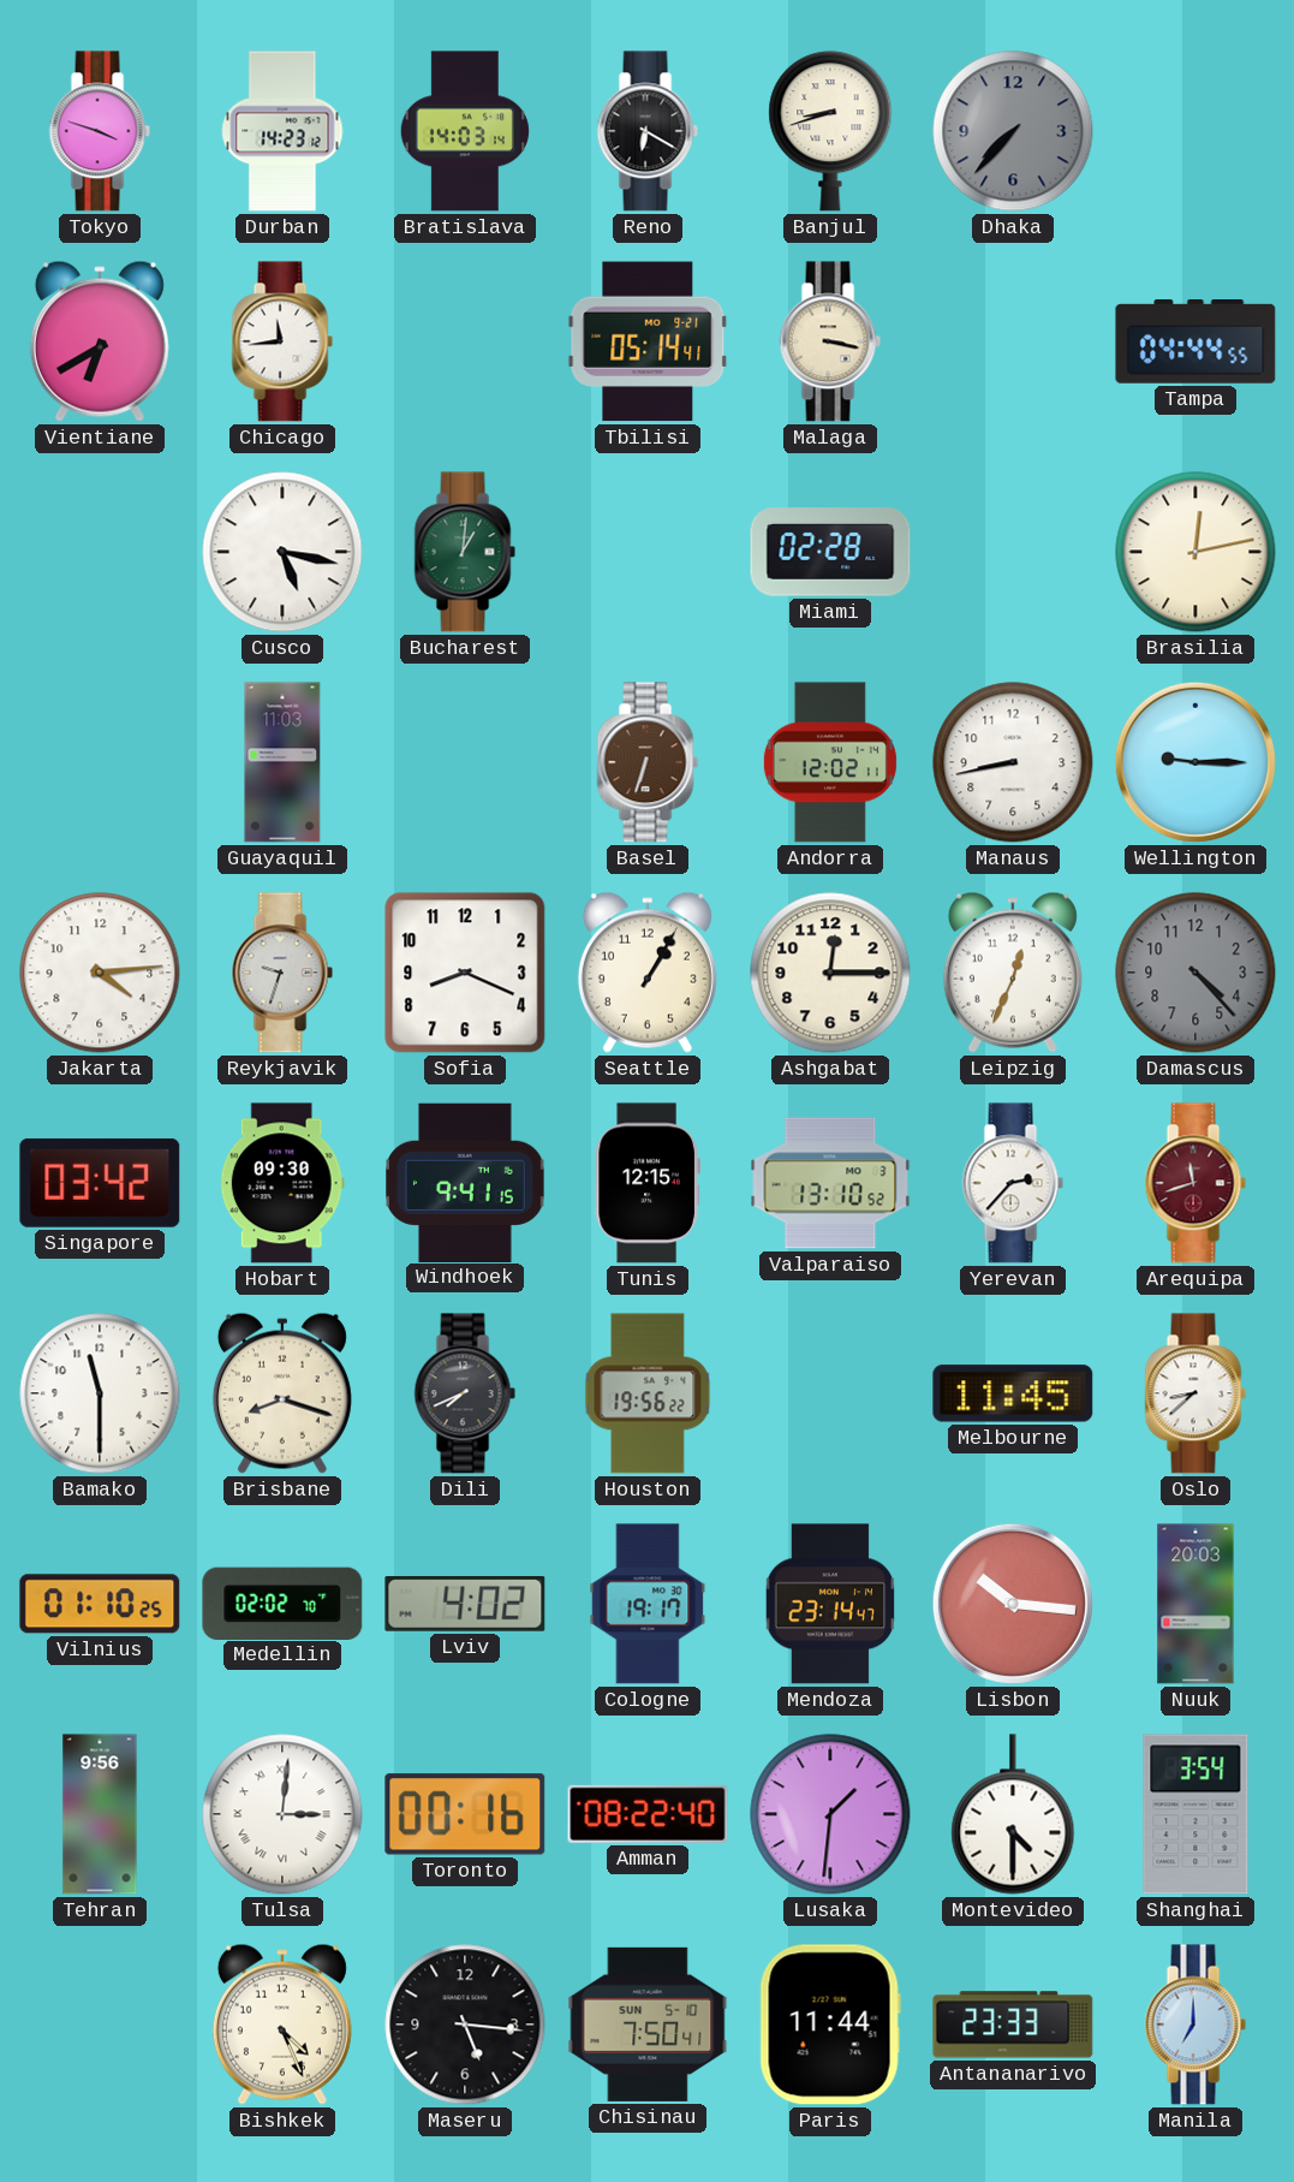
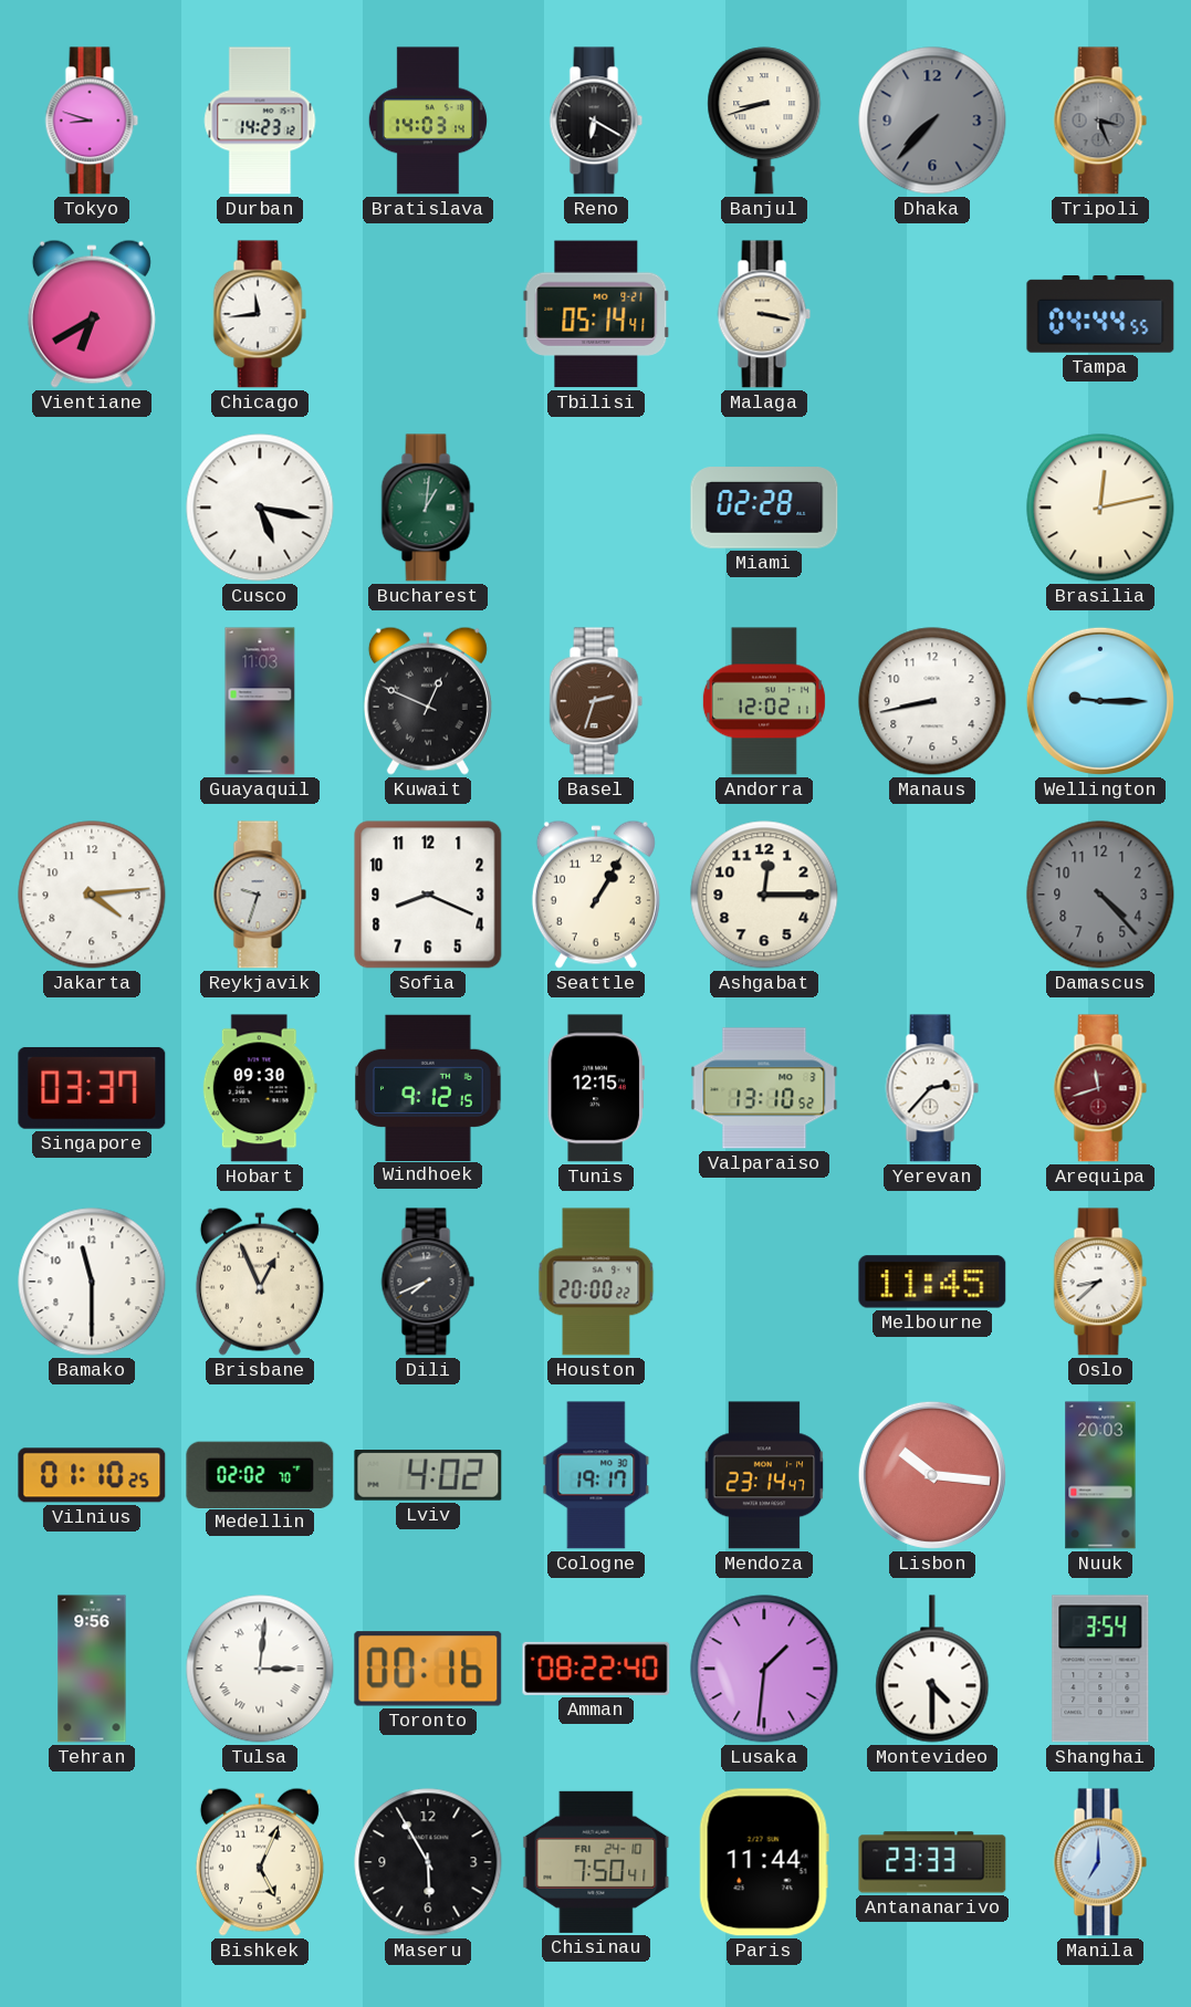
Tokyo: 3:48 -> 8:48
Tripoli: none -> 3:26
Kuwait: none -> 12:49
Basel: 6:33 -> 2:33
Leipzig: 12:34 -> none
Singapore: 03:42 -> 03:37
Windhoek: 9:41 -> 9:12
Brisbane: 8:18 -> 12:56
Houston: 19:56 -> 20:00
Bishkek: 4:26 -> 5:04
Maseru: 5:16 -> 5:55
Chisinau date: SUN 5-10 -> FRI 24-10
